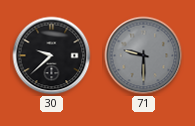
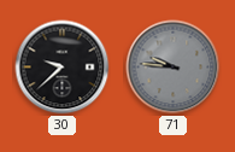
71: 9:30 -> 9:46
